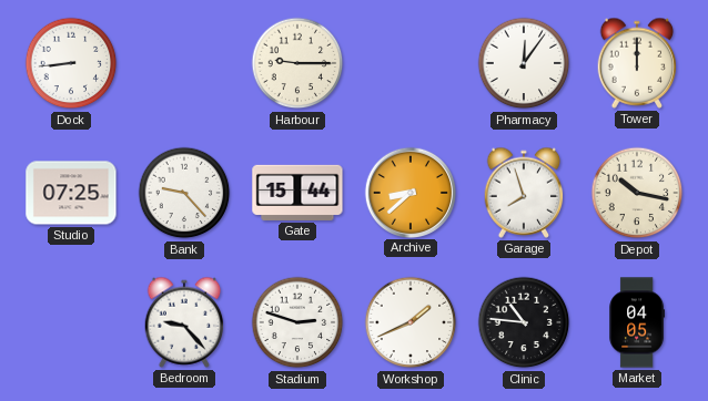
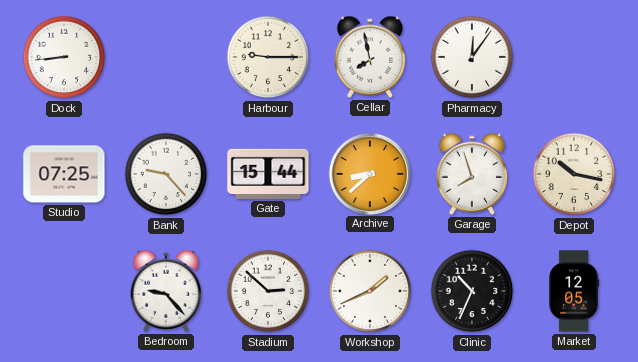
Cellar: none -> 7:58
Tower: 12:00 -> none
Stadium: 2:48 -> 2:52
Clinic: 10:46 -> 10:34
Market: 04:05 -> 12:05
